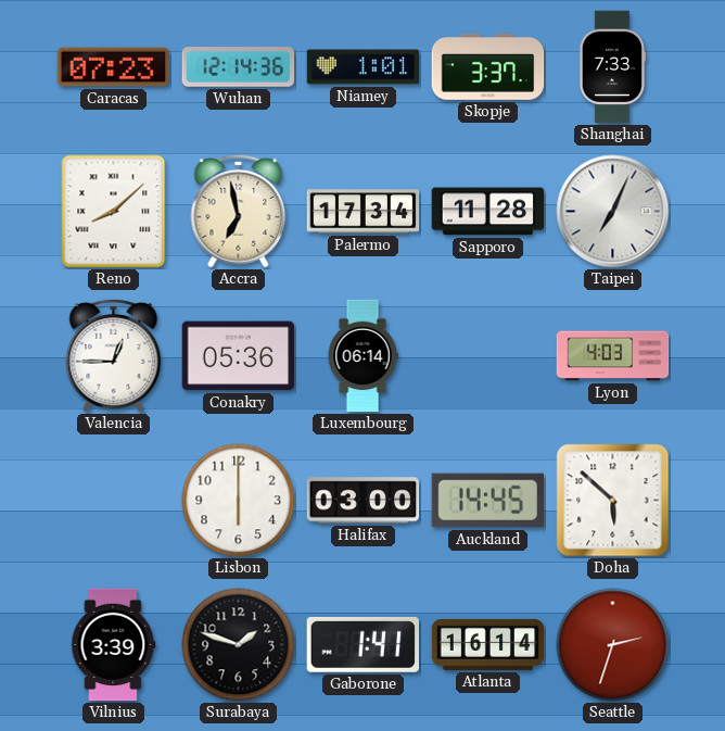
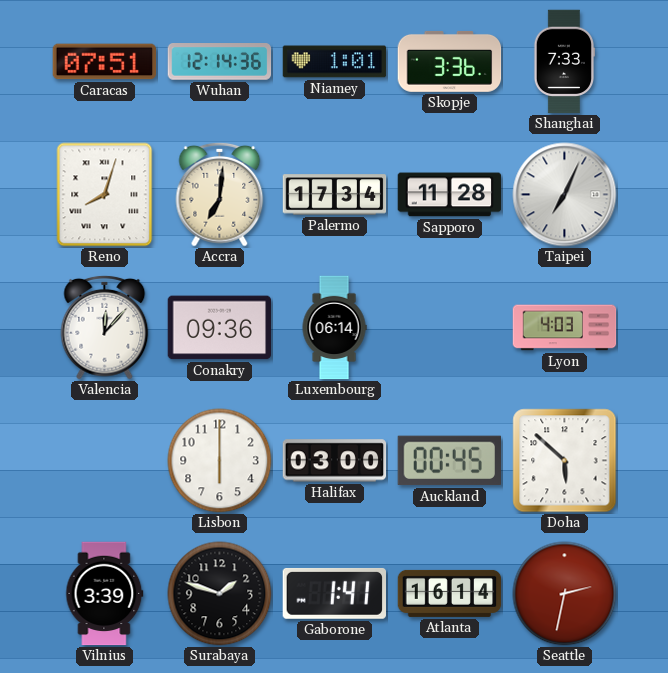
Caracas: 07:23 -> 07:51
Skopje: 3:37 -> 3:36
Reno: 8:08 -> 8:03
Accra: 6:58 -> 7:01
Valencia: 12:45 -> 12:07
Conakry: 05:36 -> 09:36
Auckland: 14:45 -> 00:45
Seattle: 2:33 -> 2:32
